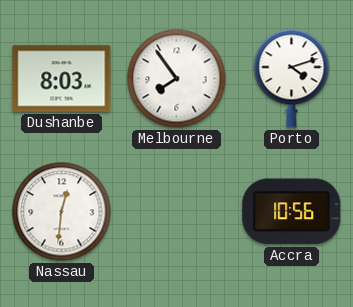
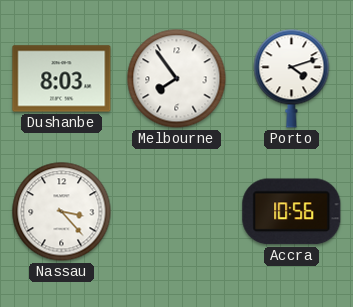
Nassau: 12:31 -> 3:23
